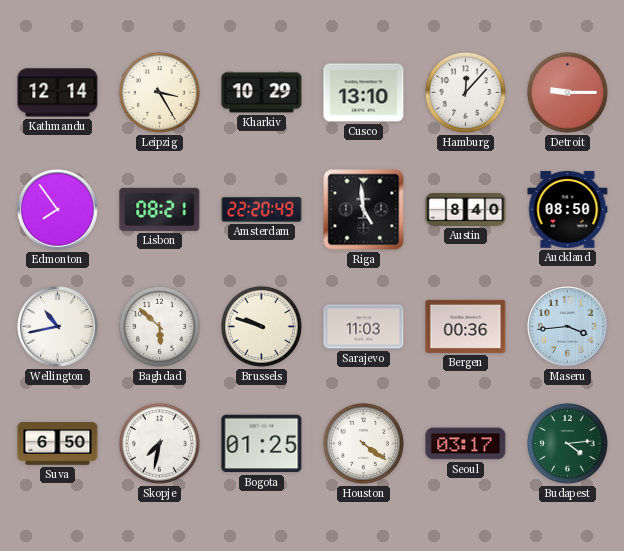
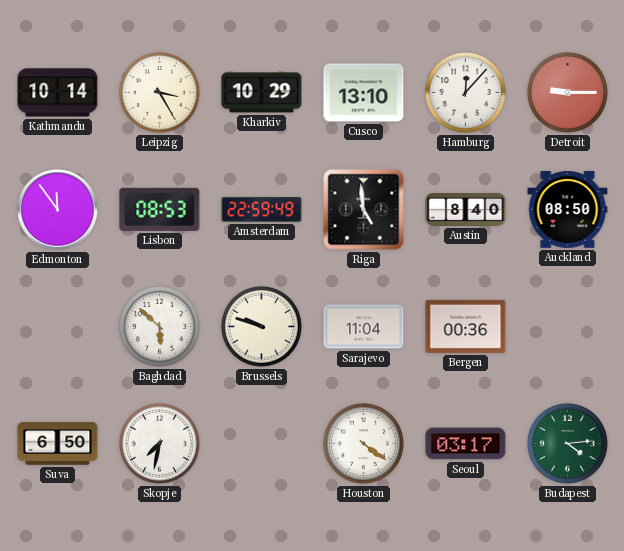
Kathmandu: 12:14 -> 10:14
Edmonton: 7:54 -> 11:54
Lisbon: 08:21 -> 08:53
Amsterdam: 22:20 -> 22:59
Wellington: 10:43 -> none
Sarajevo: 11:03 -> 11:04
Maseru: 3:44 -> none
Bogota: 01:25 -> none
